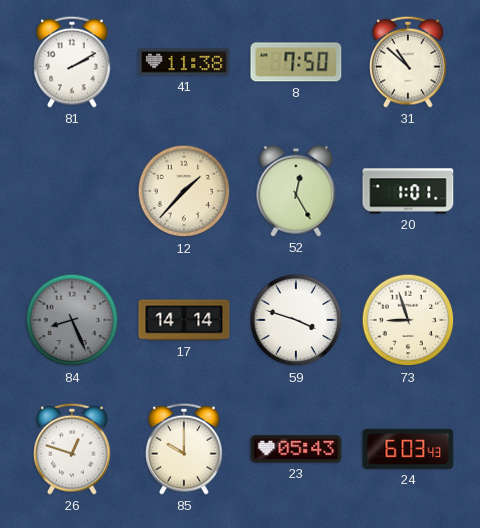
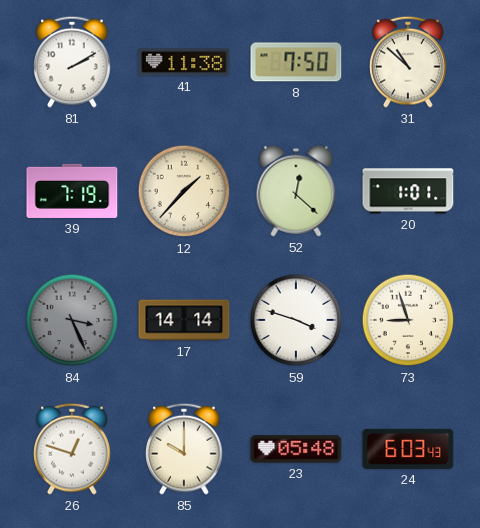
39: none -> 7:19
52: 12:25 -> 12:22
84: 8:26 -> 3:26
23: 05:43 -> 05:48
